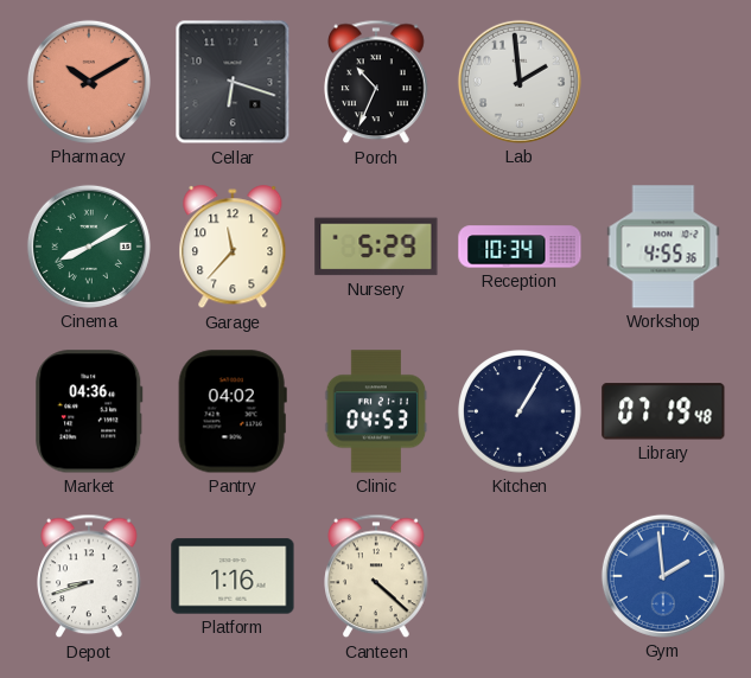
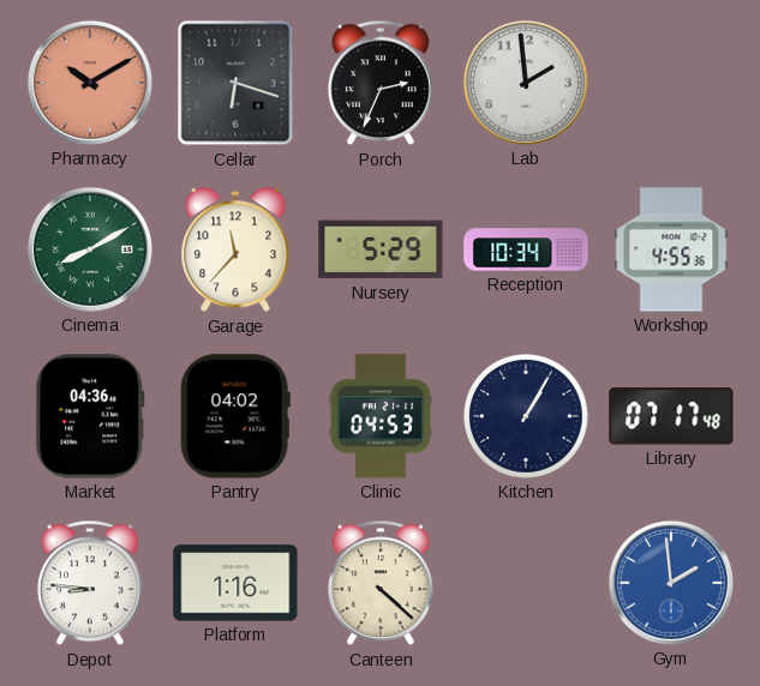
Porch: 10:34 -> 2:34
Library: 07:19 -> 07:17
Depot: 8:42 -> 8:46
